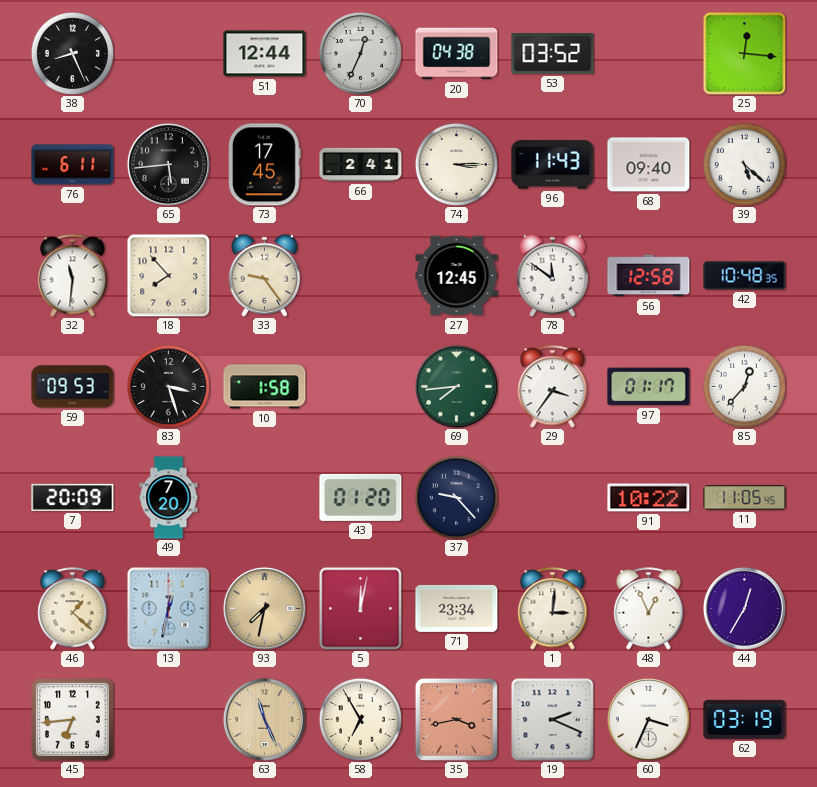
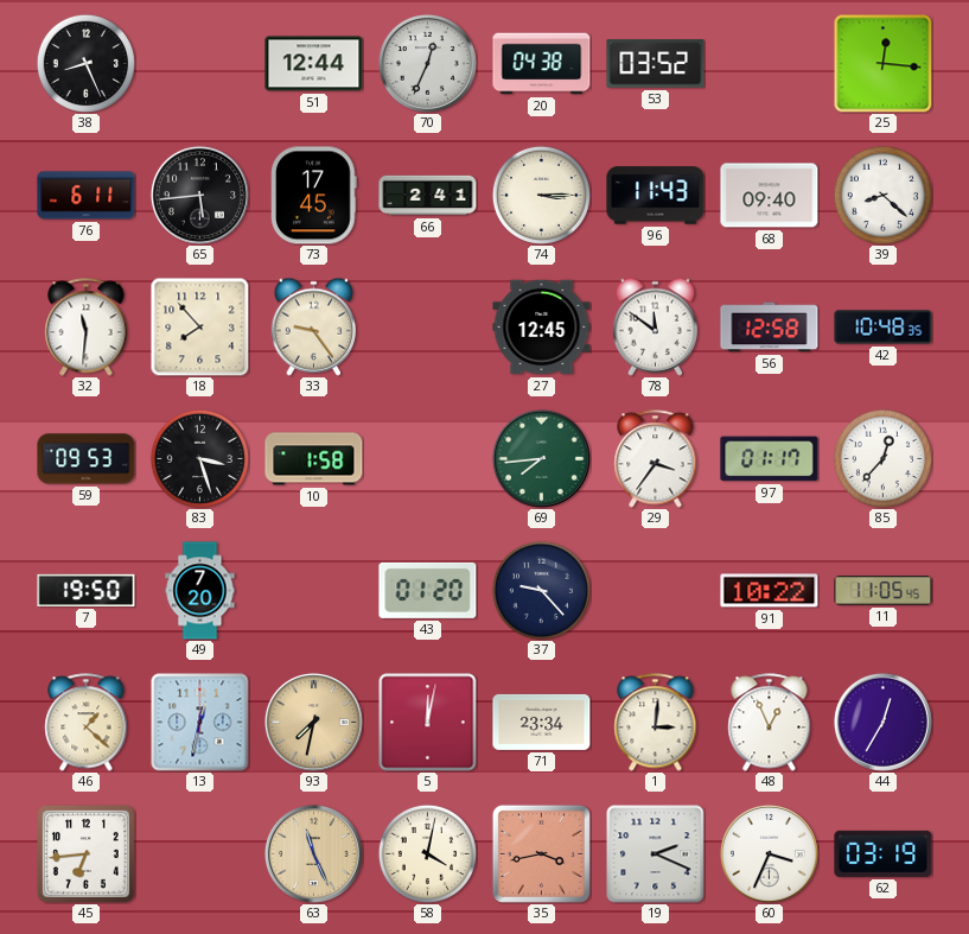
39: 5:22 -> 8:22
7: 20:09 -> 19:50
58: 6:55 -> 4:02
